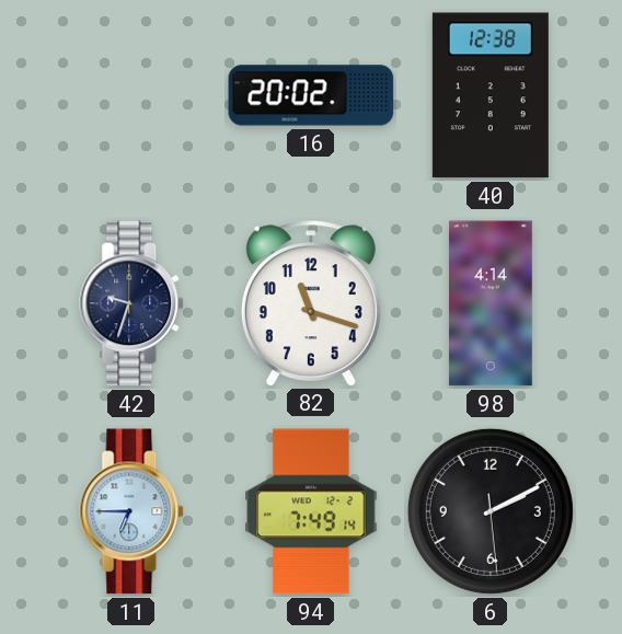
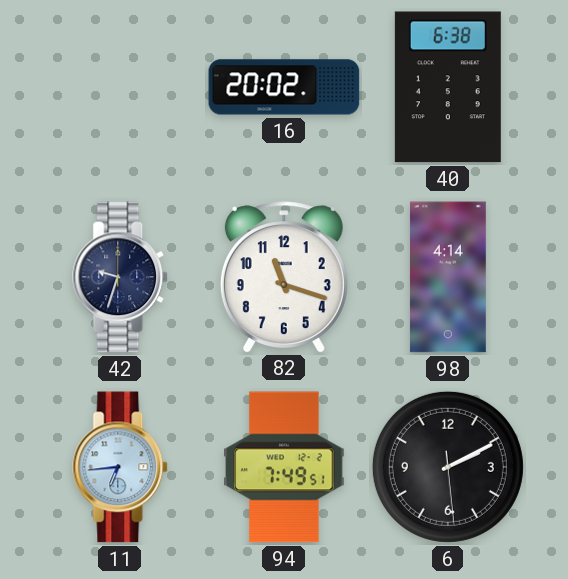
40: 12:38 -> 6:38
11: 6:45 -> 6:44
94: 7:49:14 -> 7:49:51
